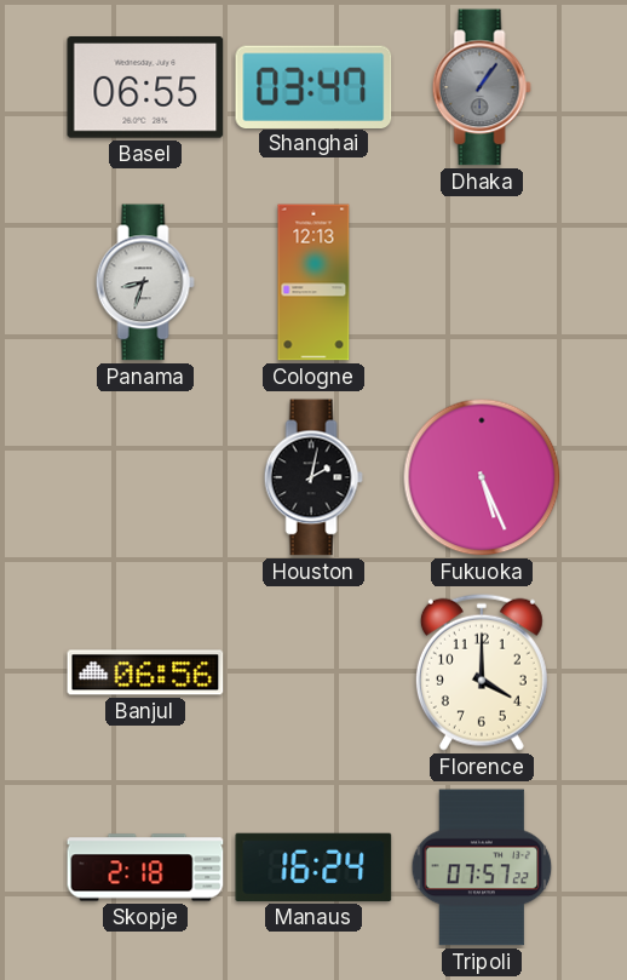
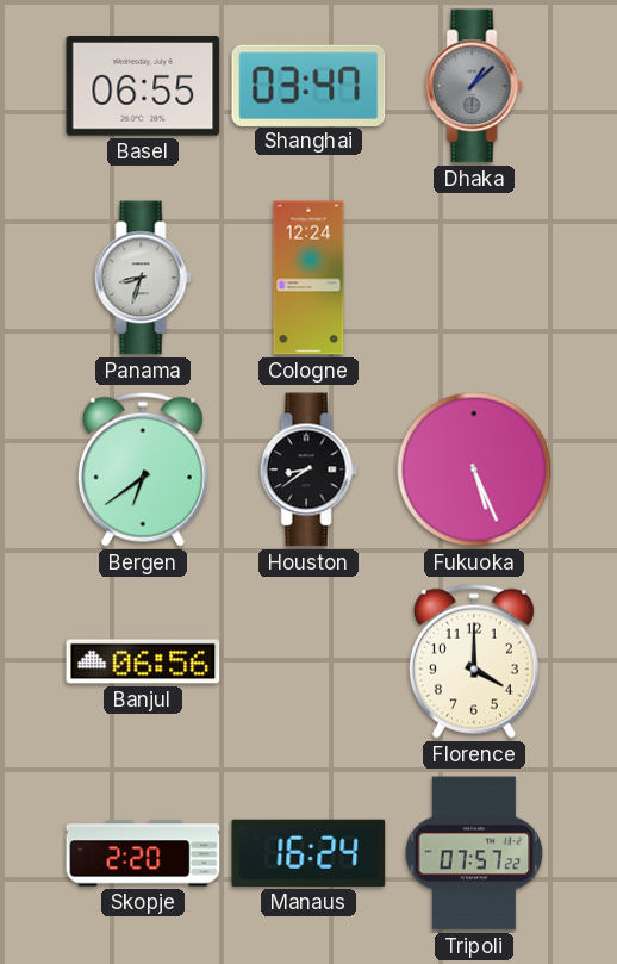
Dhaka: 1:06 -> 1:08
Cologne: 12:13 -> 12:24
Bergen: none -> 6:39
Houston: 2:02 -> 8:39
Skopje: 2:18 -> 2:20
